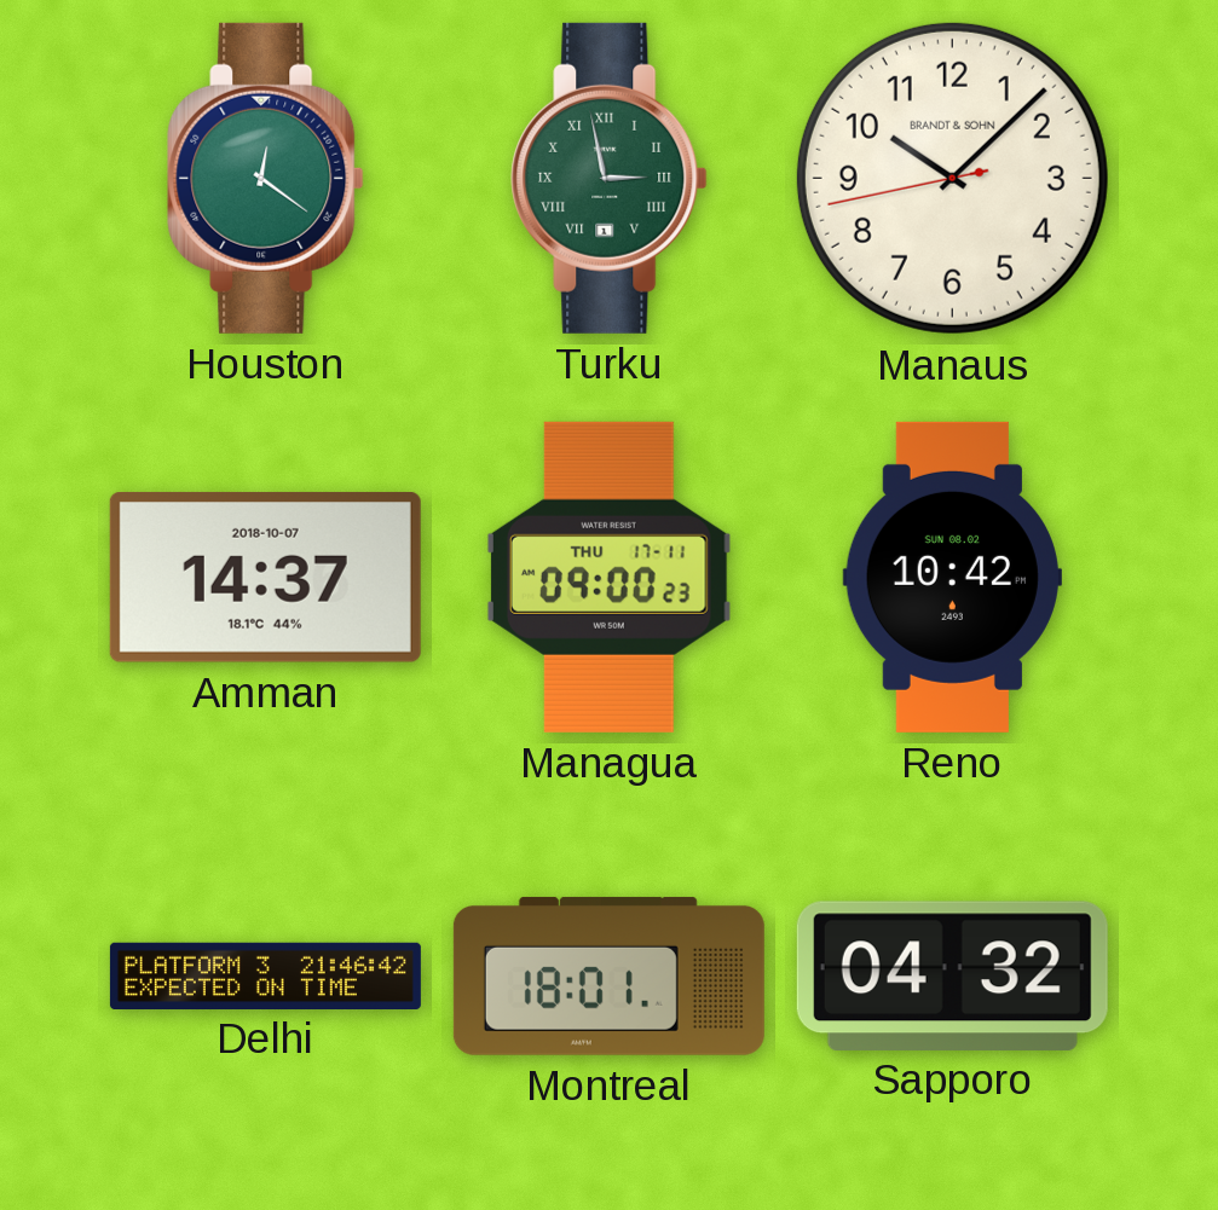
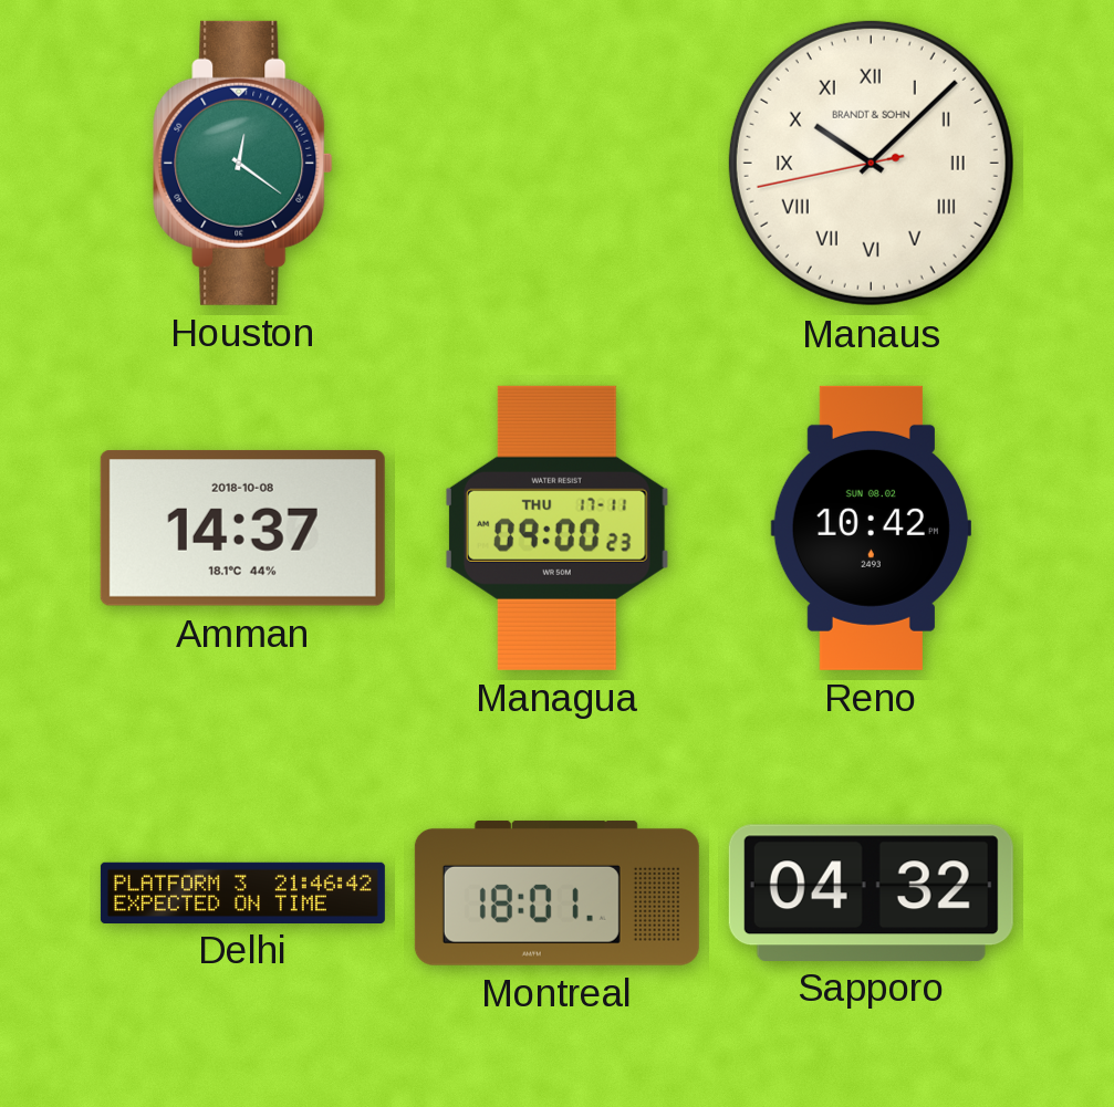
Turku: 2:58 -> none
Manaus numerals: Arabic -> Roman
Amman date: 2018-10-07 -> 2018-10-08
